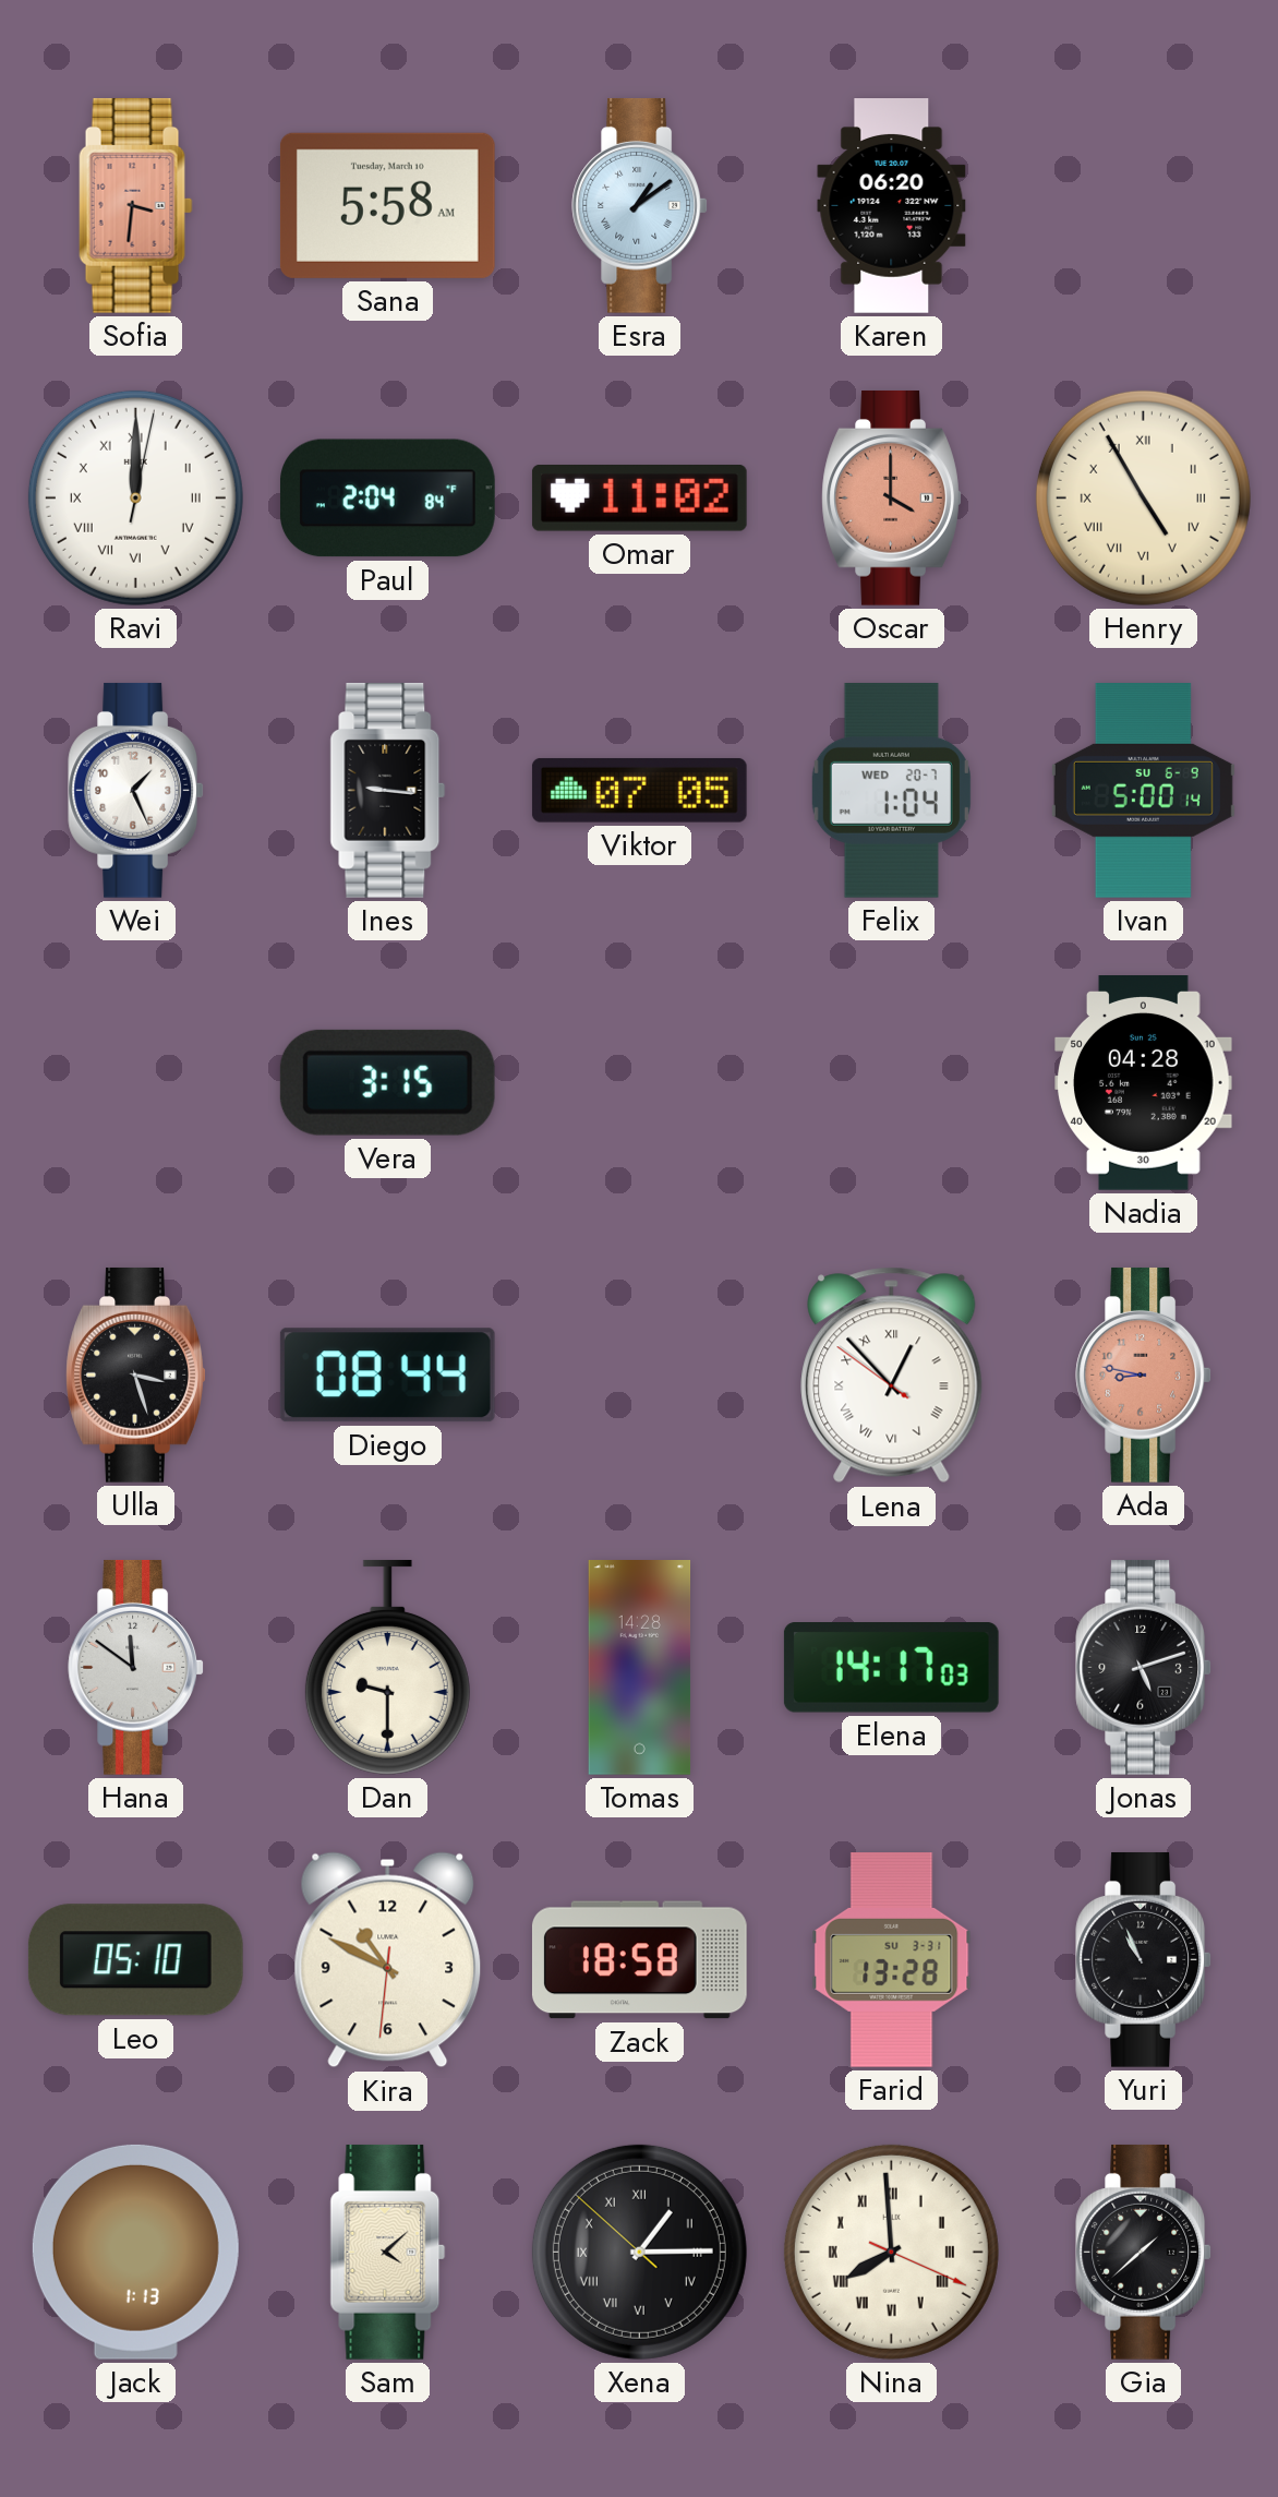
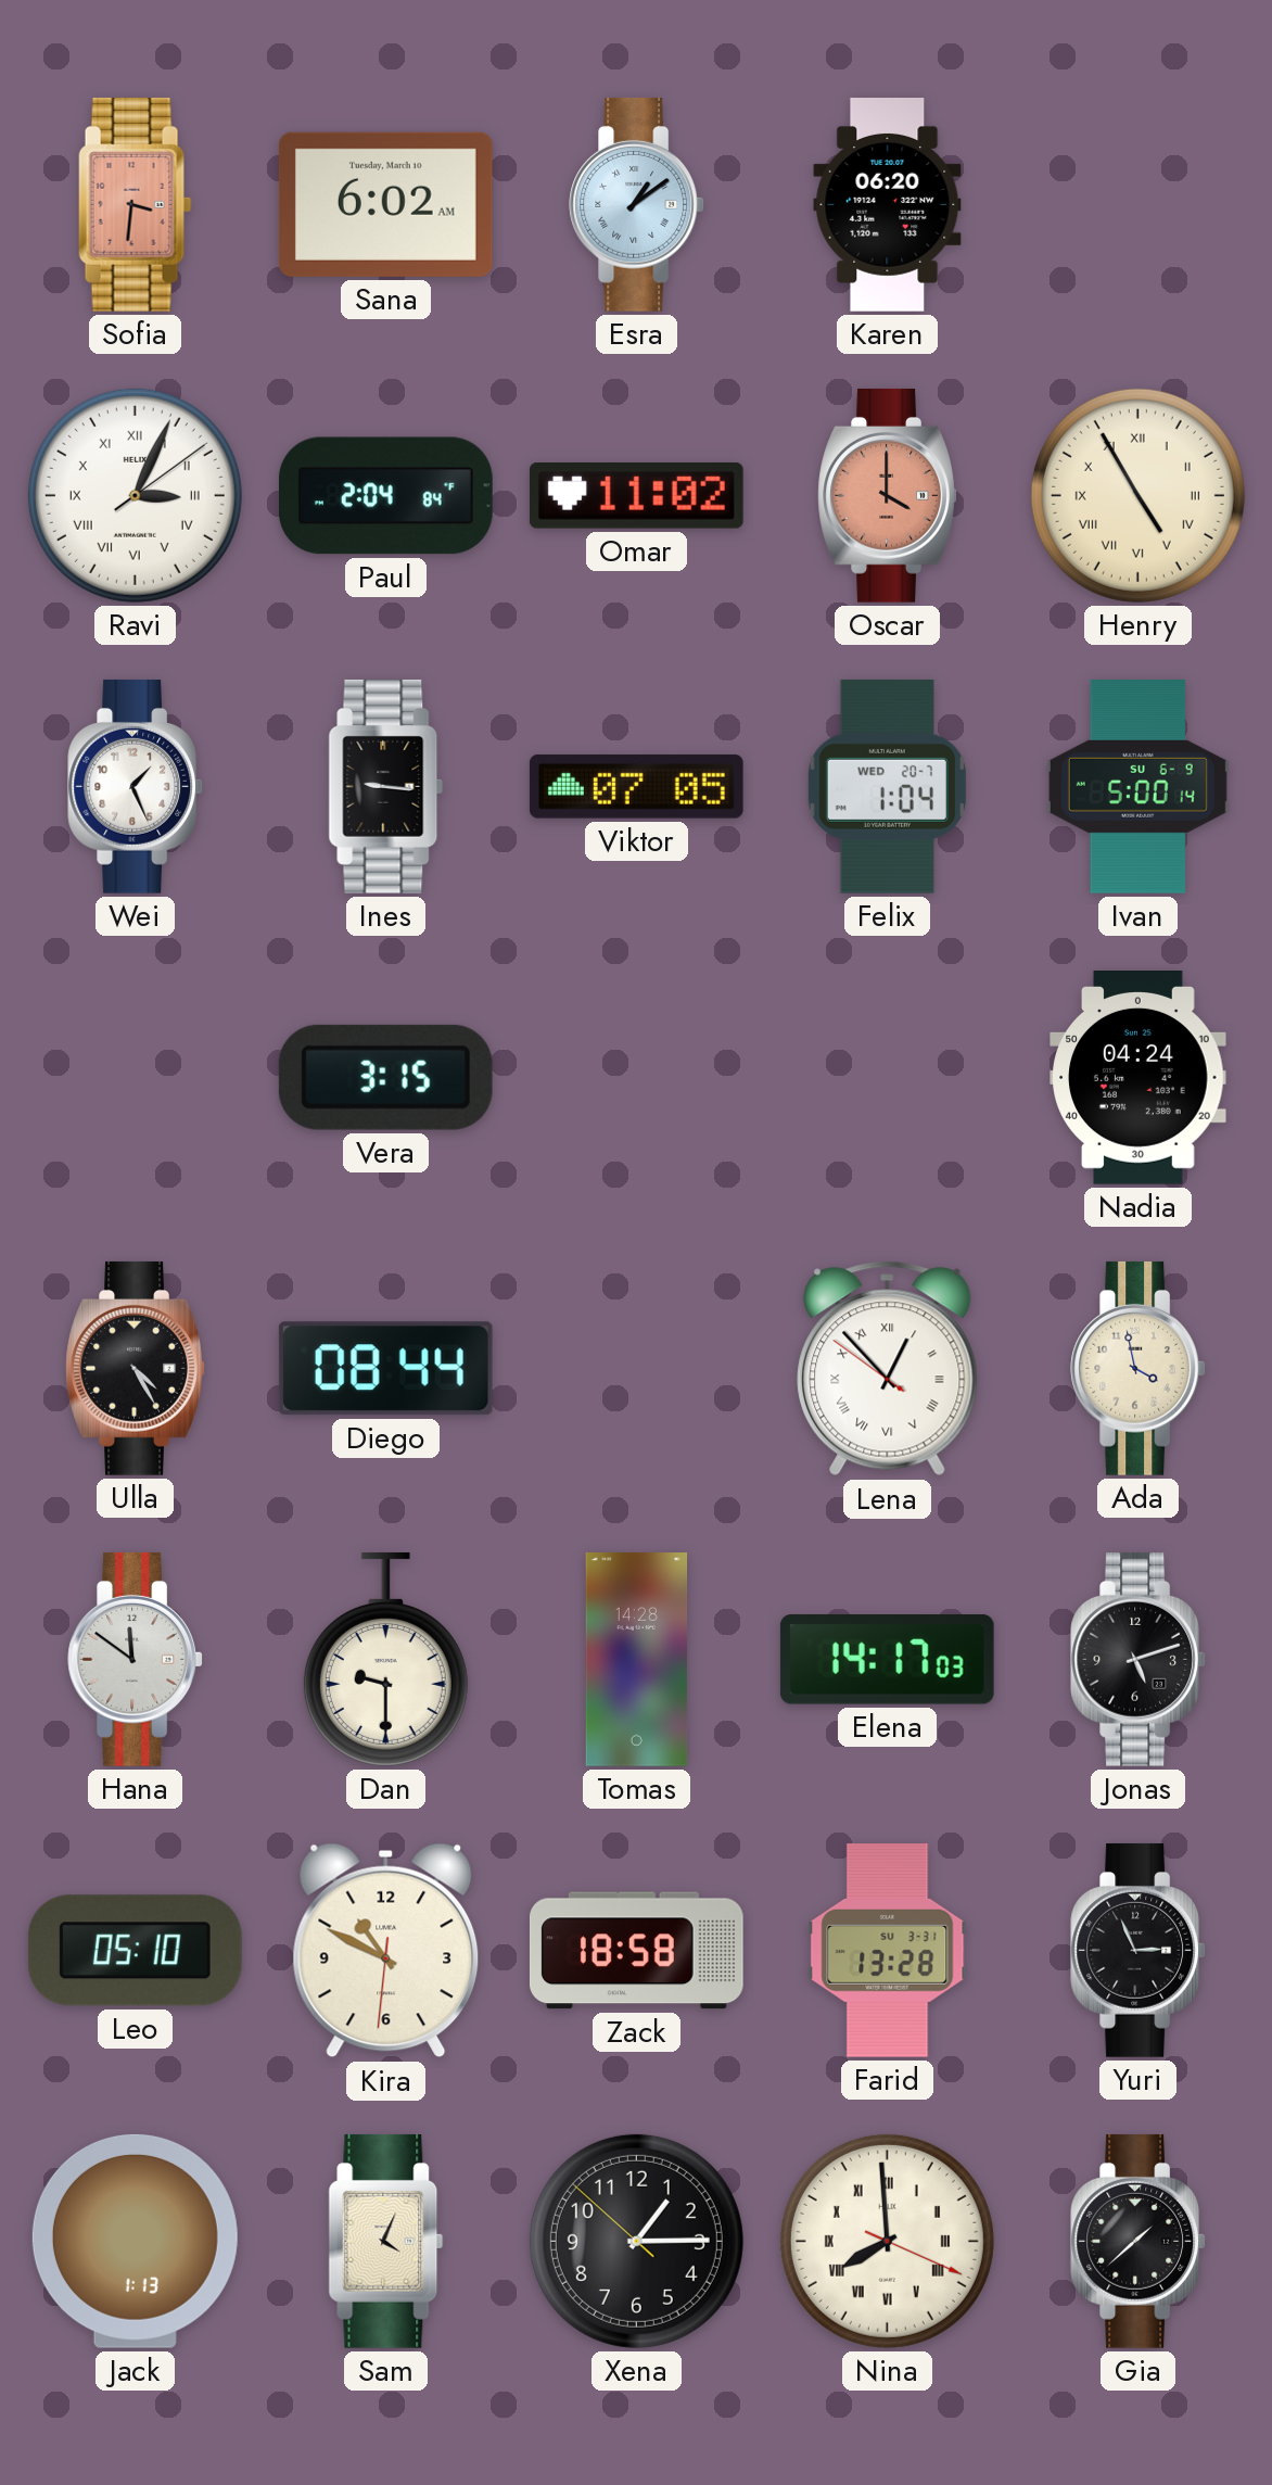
Sana: 5:58 -> 6:02
Ravi: 12:00 -> 3:04
Nadia: 04:28 -> 04:24
Ulla: 3:27 -> 4:25
Ada: 8:47 -> 3:58
Ada dial: salmon -> cream
Yuri: 10:56 -> 2:56
Sam: 4:08 -> 4:04
Xena numerals: Roman -> Arabic
